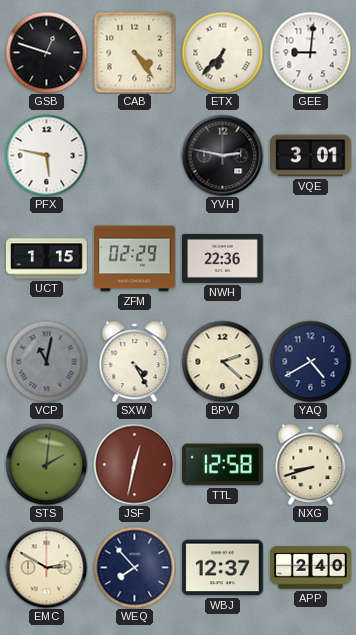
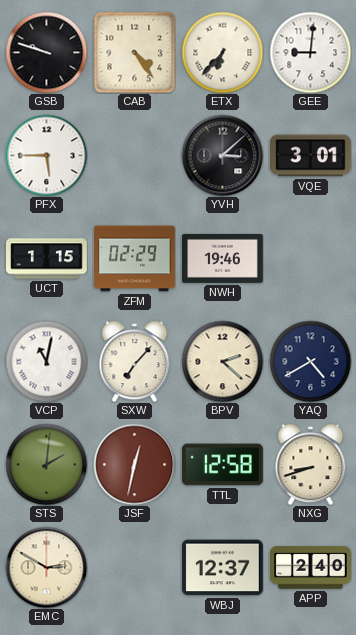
GSB: 12:48 -> 9:48
PFX: 5:47 -> 5:45
YVH: 2:47 -> 3:08
NWH: 22:36 -> 19:46
VCP dial: grey -> white
SXW: 4:25 -> 7:07
WEQ: 7:53 -> none
